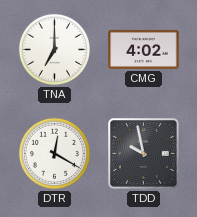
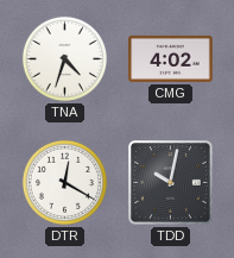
TNA: 7:00 -> 4:33
TDD: 9:58 -> 10:02
